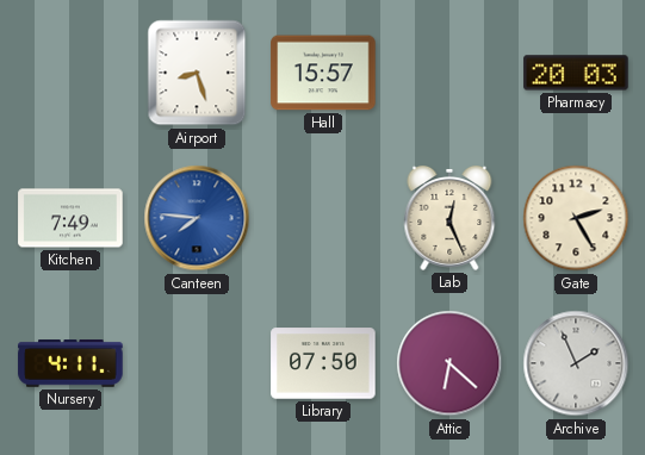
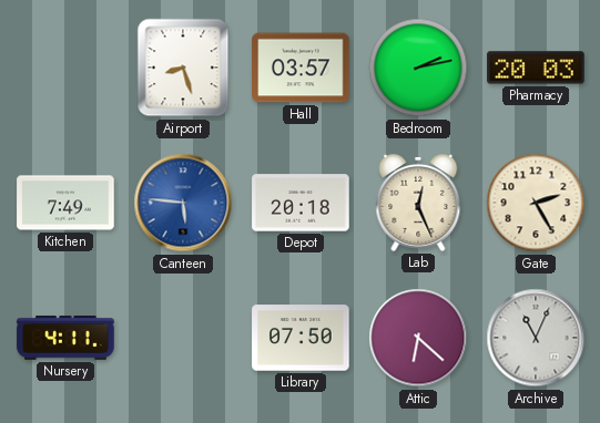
Hall: 15:57 -> 03:57
Bedroom: none -> 2:13
Canteen: 7:46 -> 5:46
Depot: none -> 20:18
Archive: 1:56 -> 11:04
